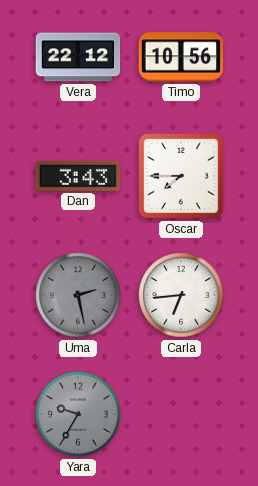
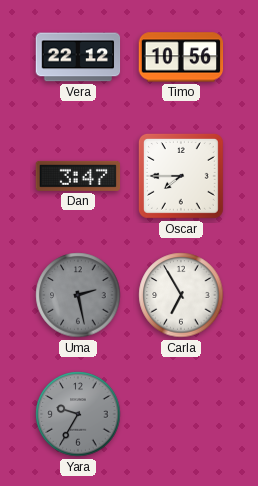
Dan: 3:43 -> 3:47
Carla: 6:44 -> 6:55
